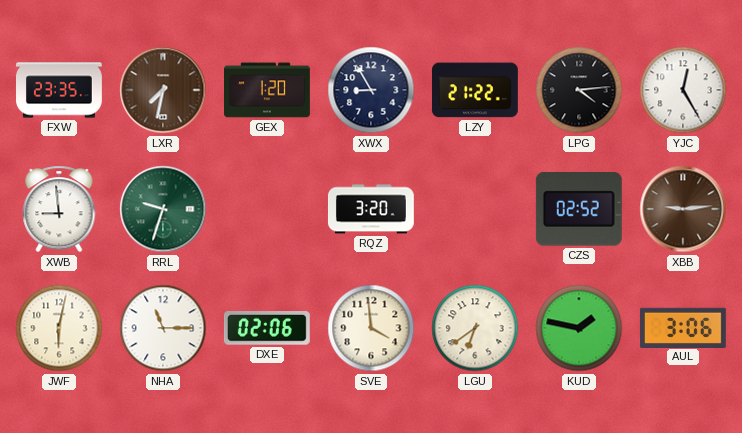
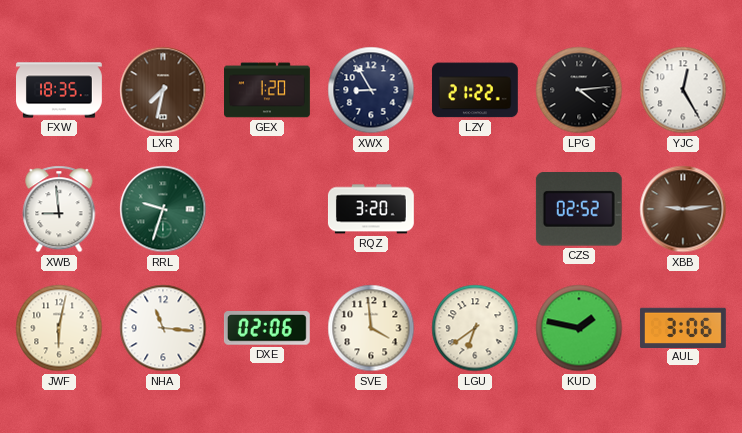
FXW: 23:35 -> 18:35
NHA: 11:15 -> 11:16
